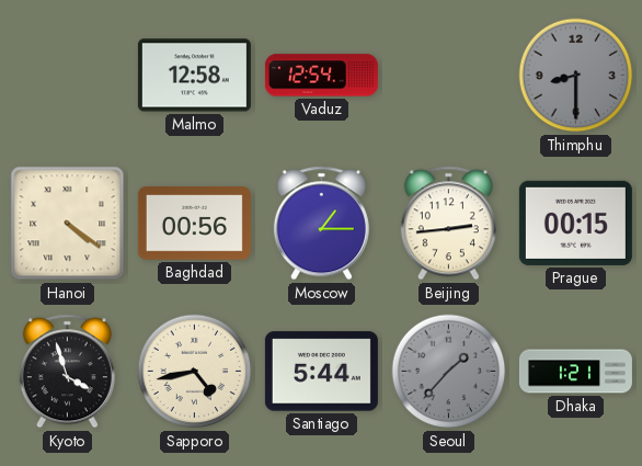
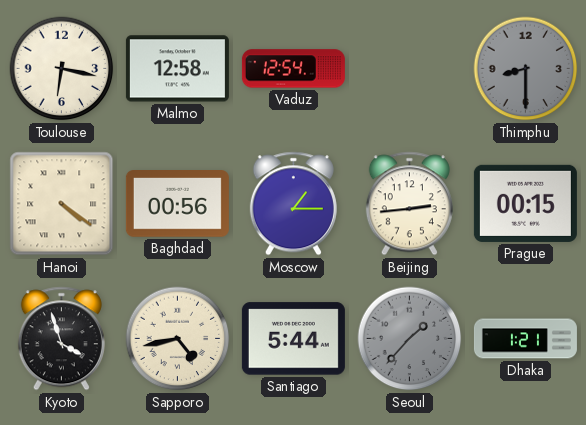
Toulouse: none -> 6:17
